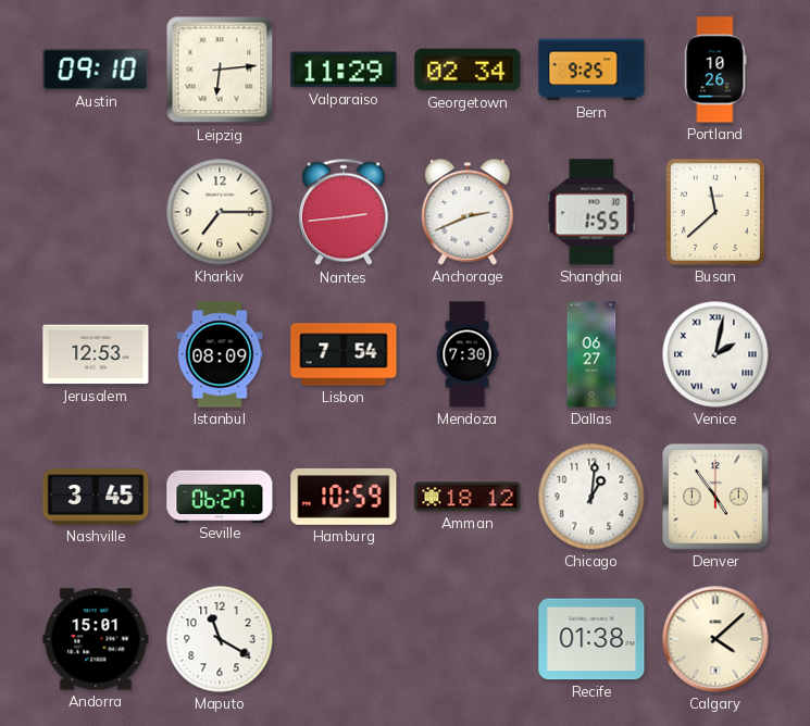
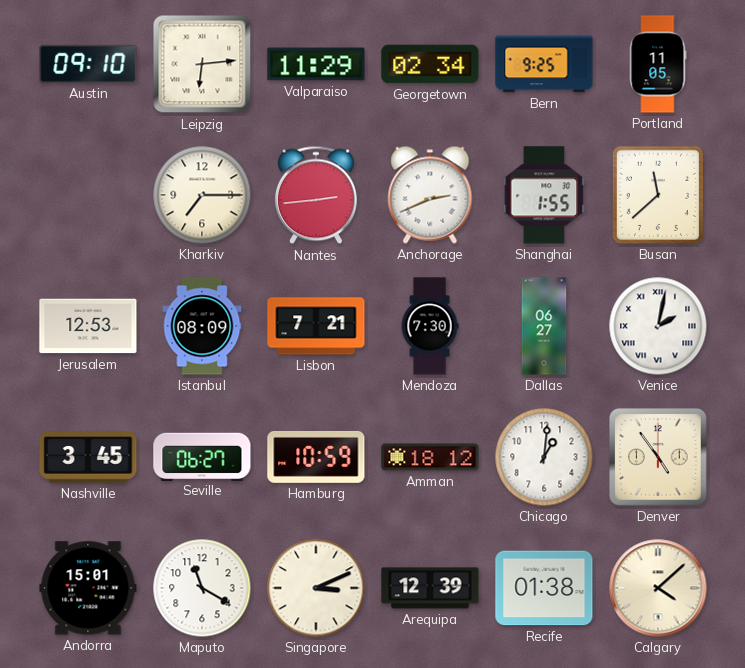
Portland: 10:26 -> 11:05
Lisbon: 7:54 -> 7:21
Singapore: none -> 3:11
Arequipa: none -> 12:39
